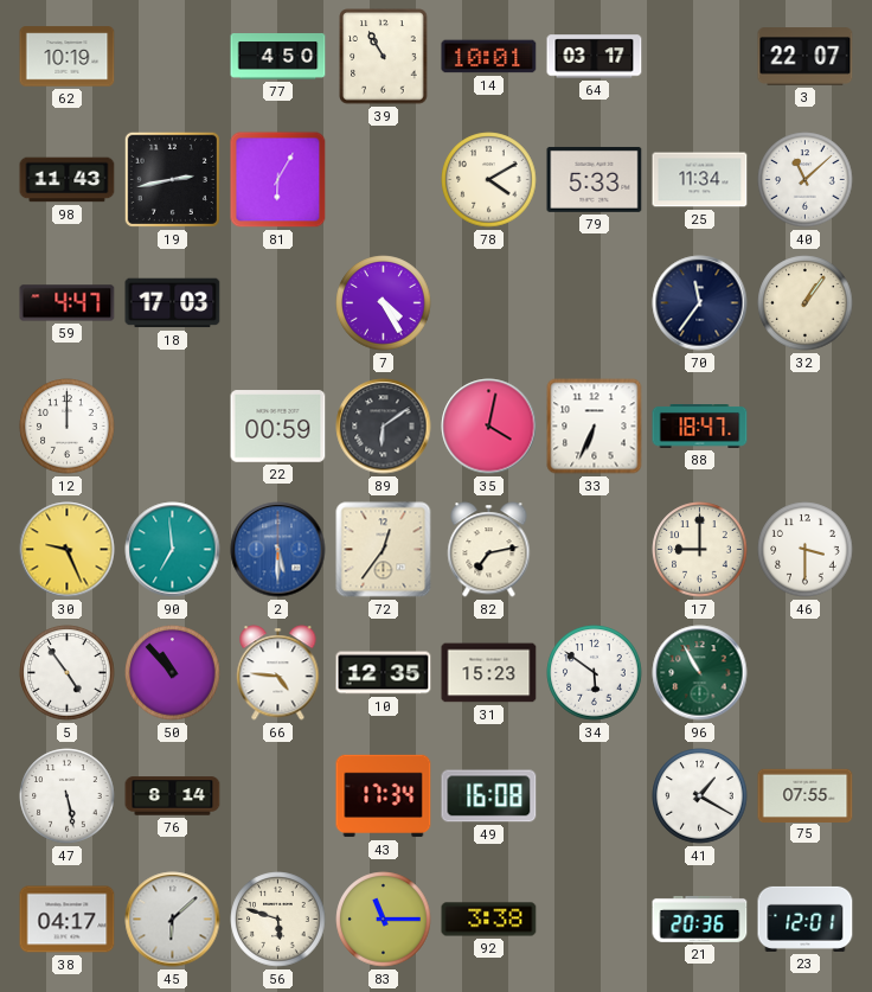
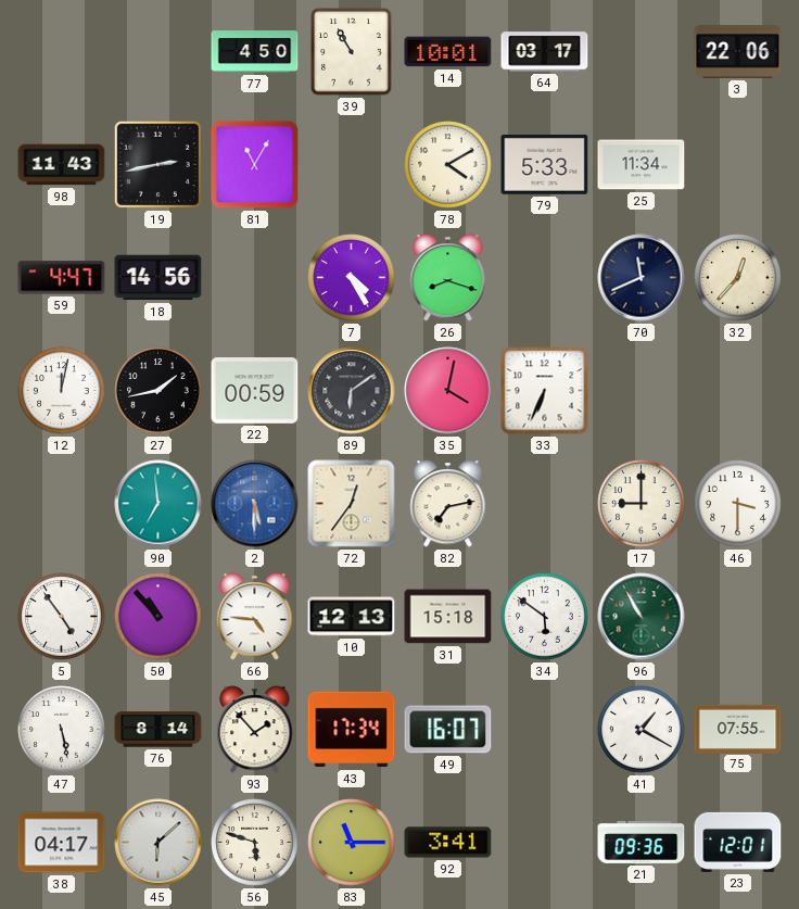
62: 10:19 -> none
3: 22:07 -> 22:06
81: 6:05 -> 11:05
40: 11:08 -> none
18: 17:03 -> 14:56
26: none -> 8:18
70: 11:36 -> 11:41
32: 1:06 -> 12:37
12: 12:00 -> 12:02
27: none -> 1:43
88: 18:47 -> none
30: 9:26 -> none
10: 12:35 -> 12:13
31: 15:23 -> 15:18
93: none -> 1:53
49: 16:08 -> 16:07
92: 3:38 -> 3:41
21: 20:36 -> 09:36
